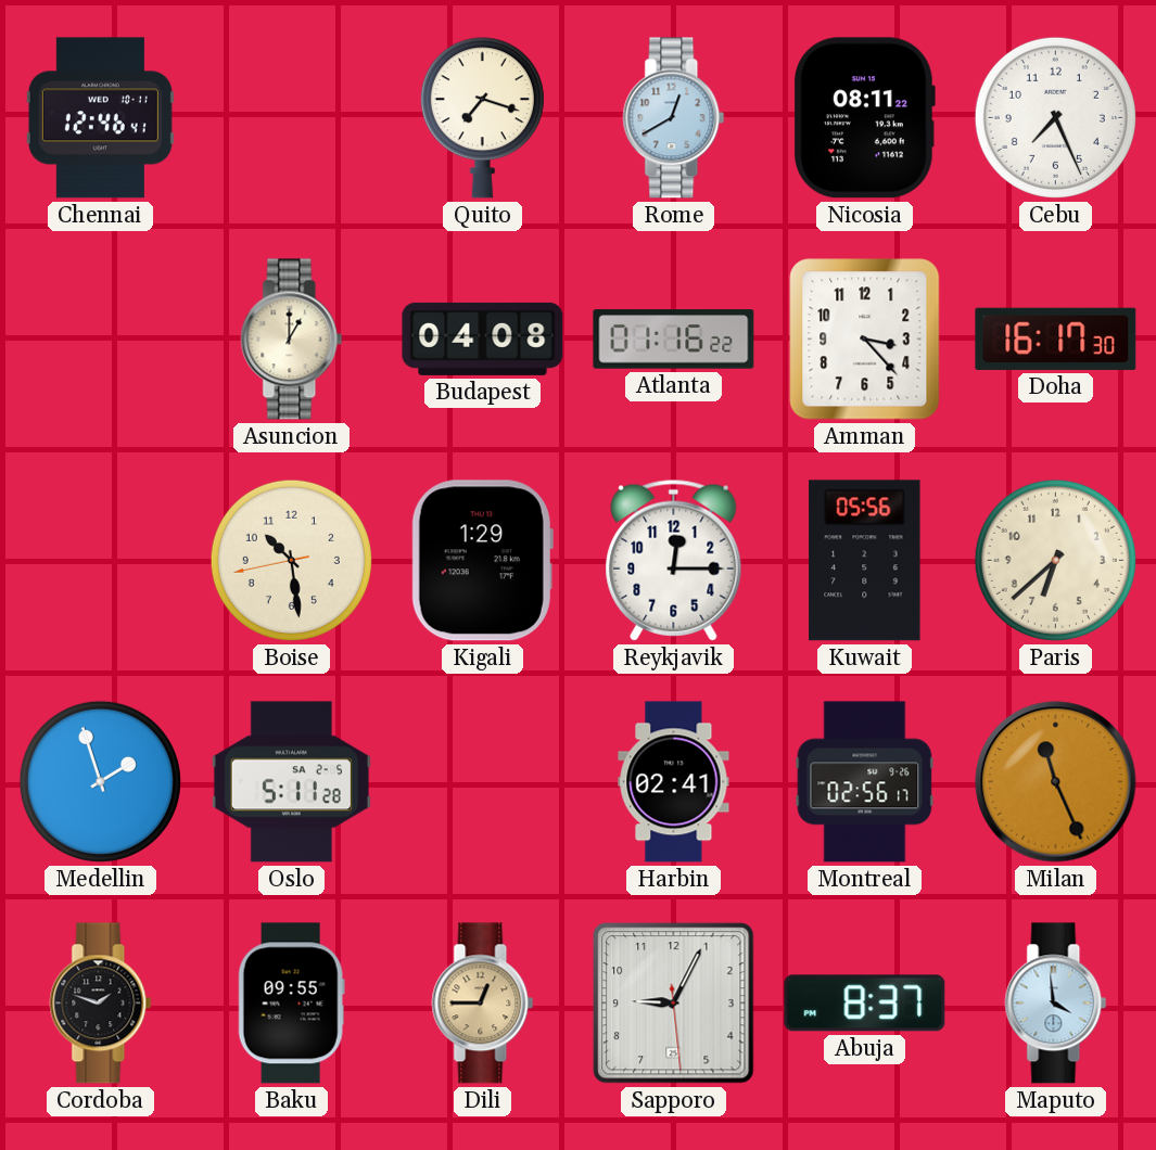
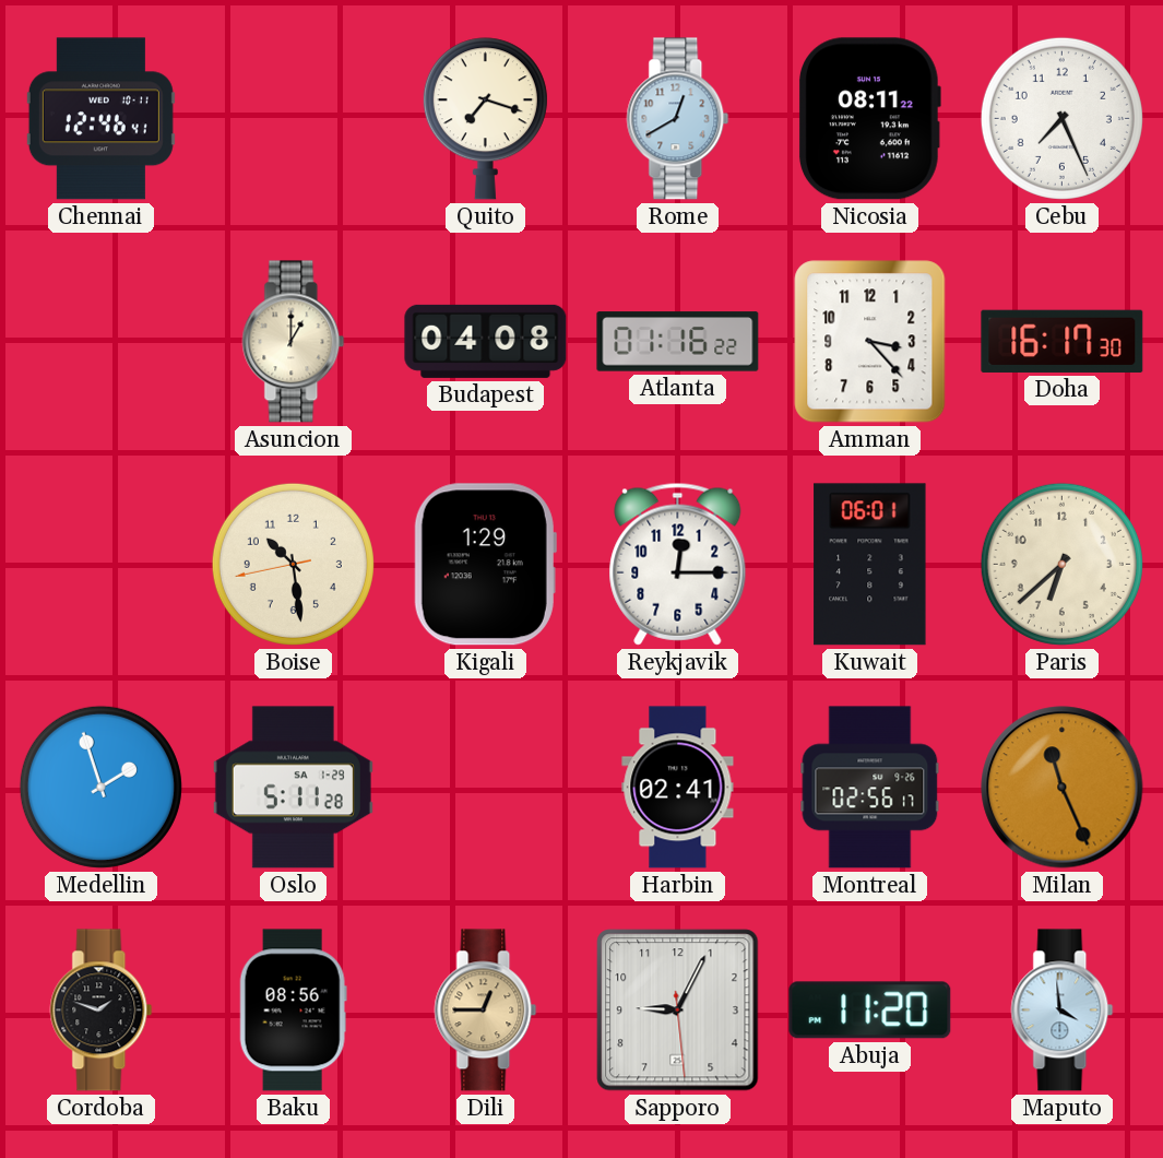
Kuwait: 05:56 -> 06:01
Oslo date: SA 2-5 -> SA 1-29
Baku: 09:55 -> 08:56
Abuja: 8:37 -> 11:20
